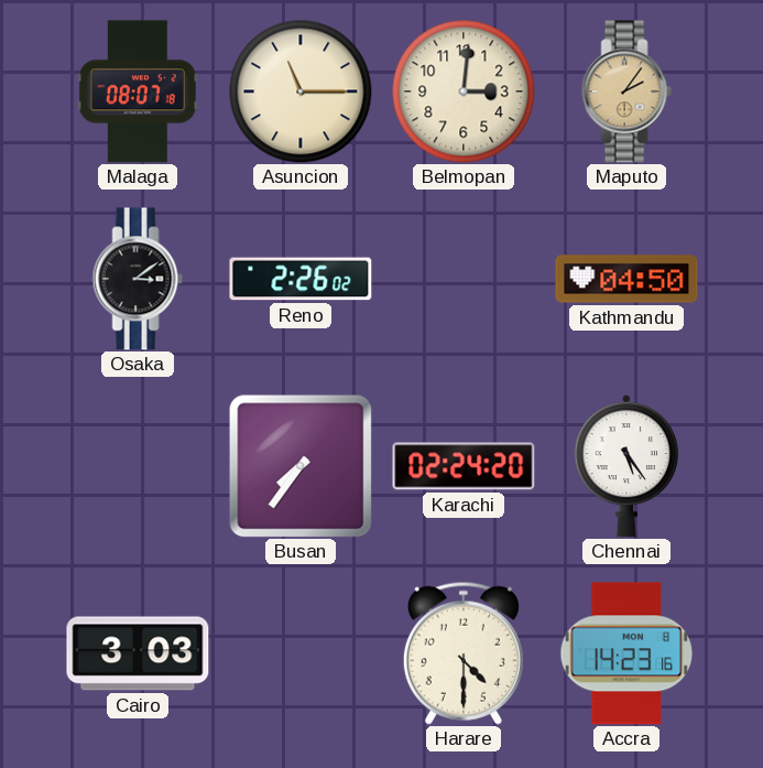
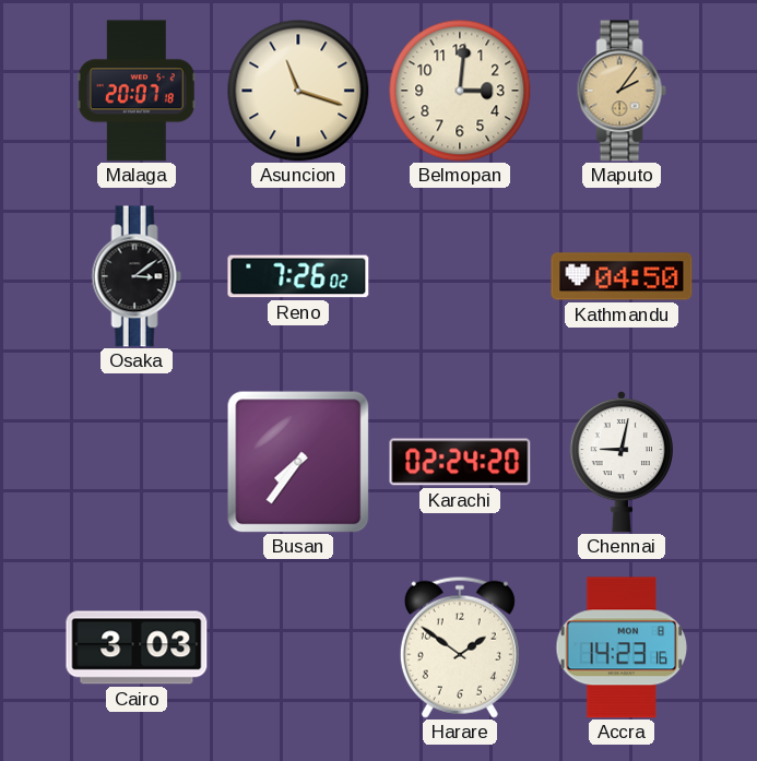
Malaga: 08:07 -> 20:07
Asuncion: 11:15 -> 11:18
Reno: 2:26 -> 7:26
Chennai: 5:24 -> 9:02
Harare: 4:30 -> 1:51
